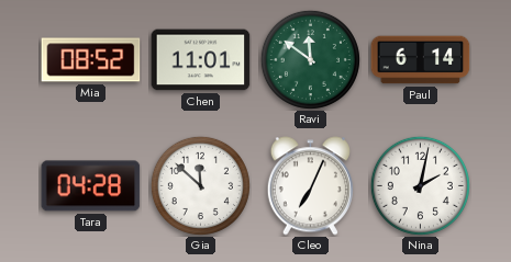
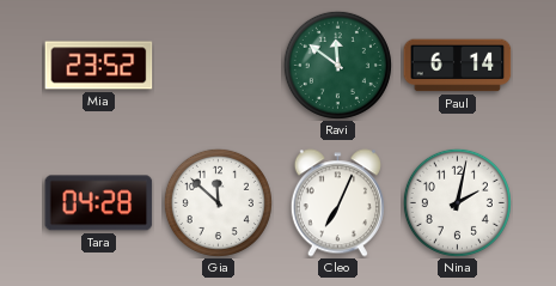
Mia: 08:52 -> 23:52
Chen: 11:01 -> none
